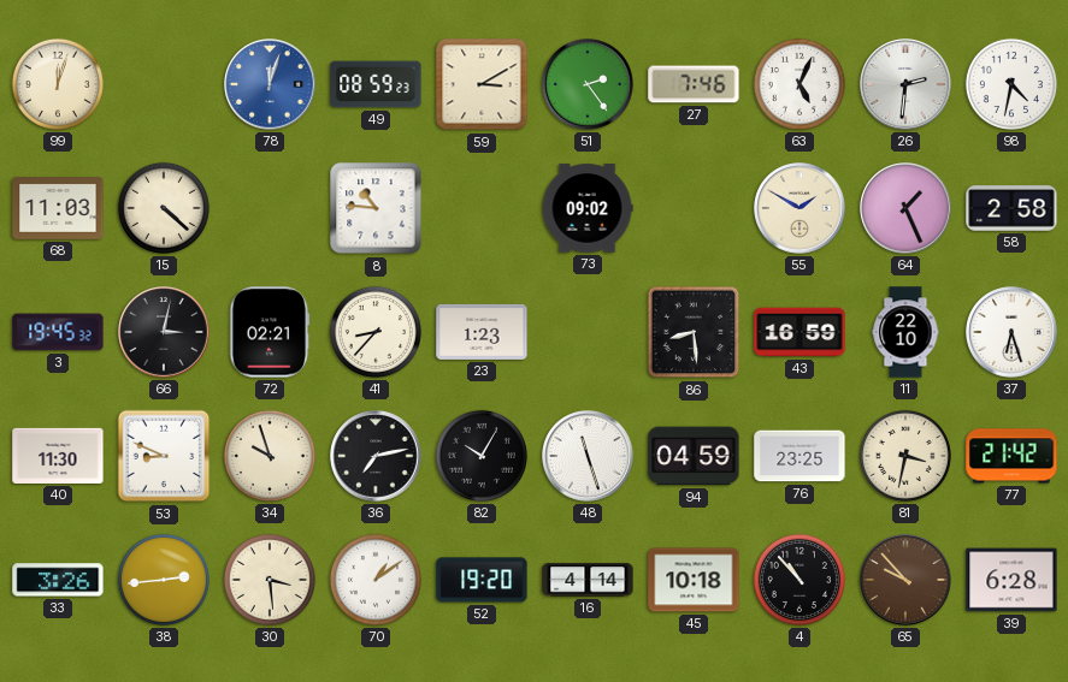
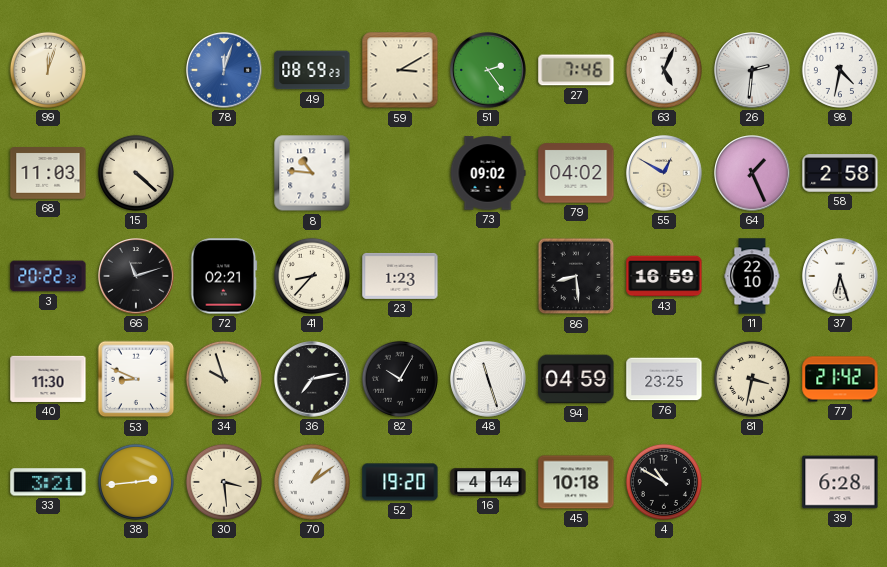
79: none -> 04:02
55: 1:50 -> 12:50
3: 19:45 -> 20:22
66: 3:02 -> 11:12
33: 3:26 -> 3:21
4: 10:53 -> 10:50
65: 9:53 -> none
